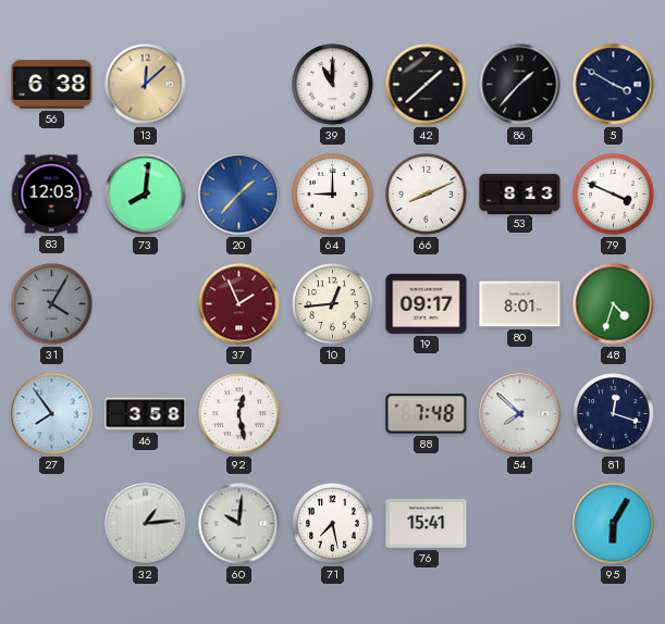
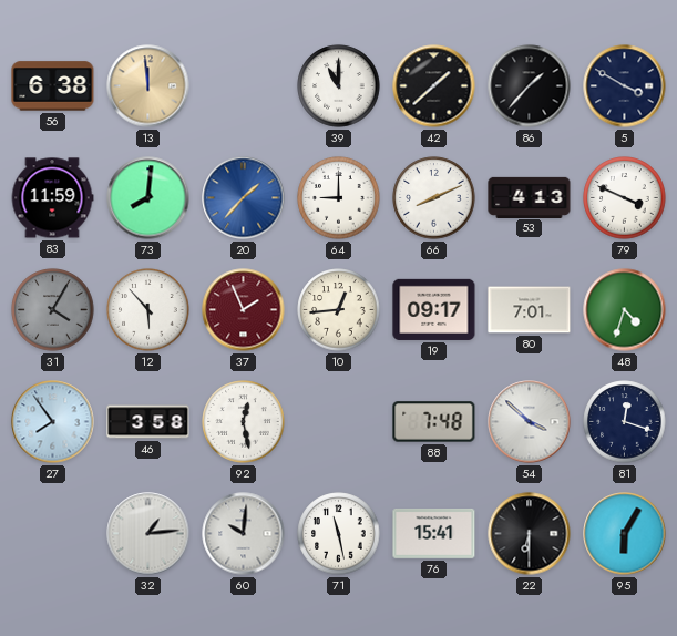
13: 12:08 -> 11:59
83: 12:03 -> 11:59
53: 8:13 -> 4:13
12: none -> 5:53
80: 8:01 -> 7:01
54: 7:52 -> 3:52
71: 7:28 -> 11:28
22: none -> 6:30
